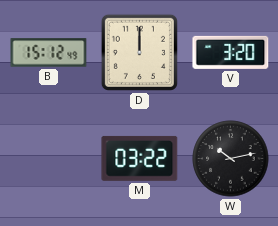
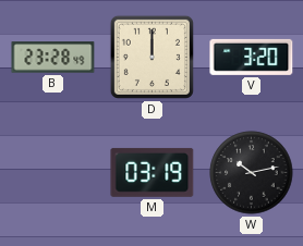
B: 15:12 -> 23:28
M: 03:22 -> 03:19
